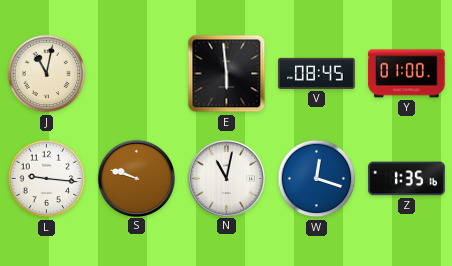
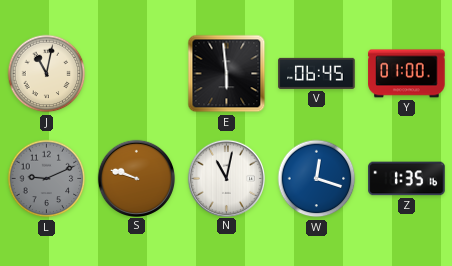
V: 08:45 -> 06:45
L: 9:16 -> 9:11
L dial: white -> grey
